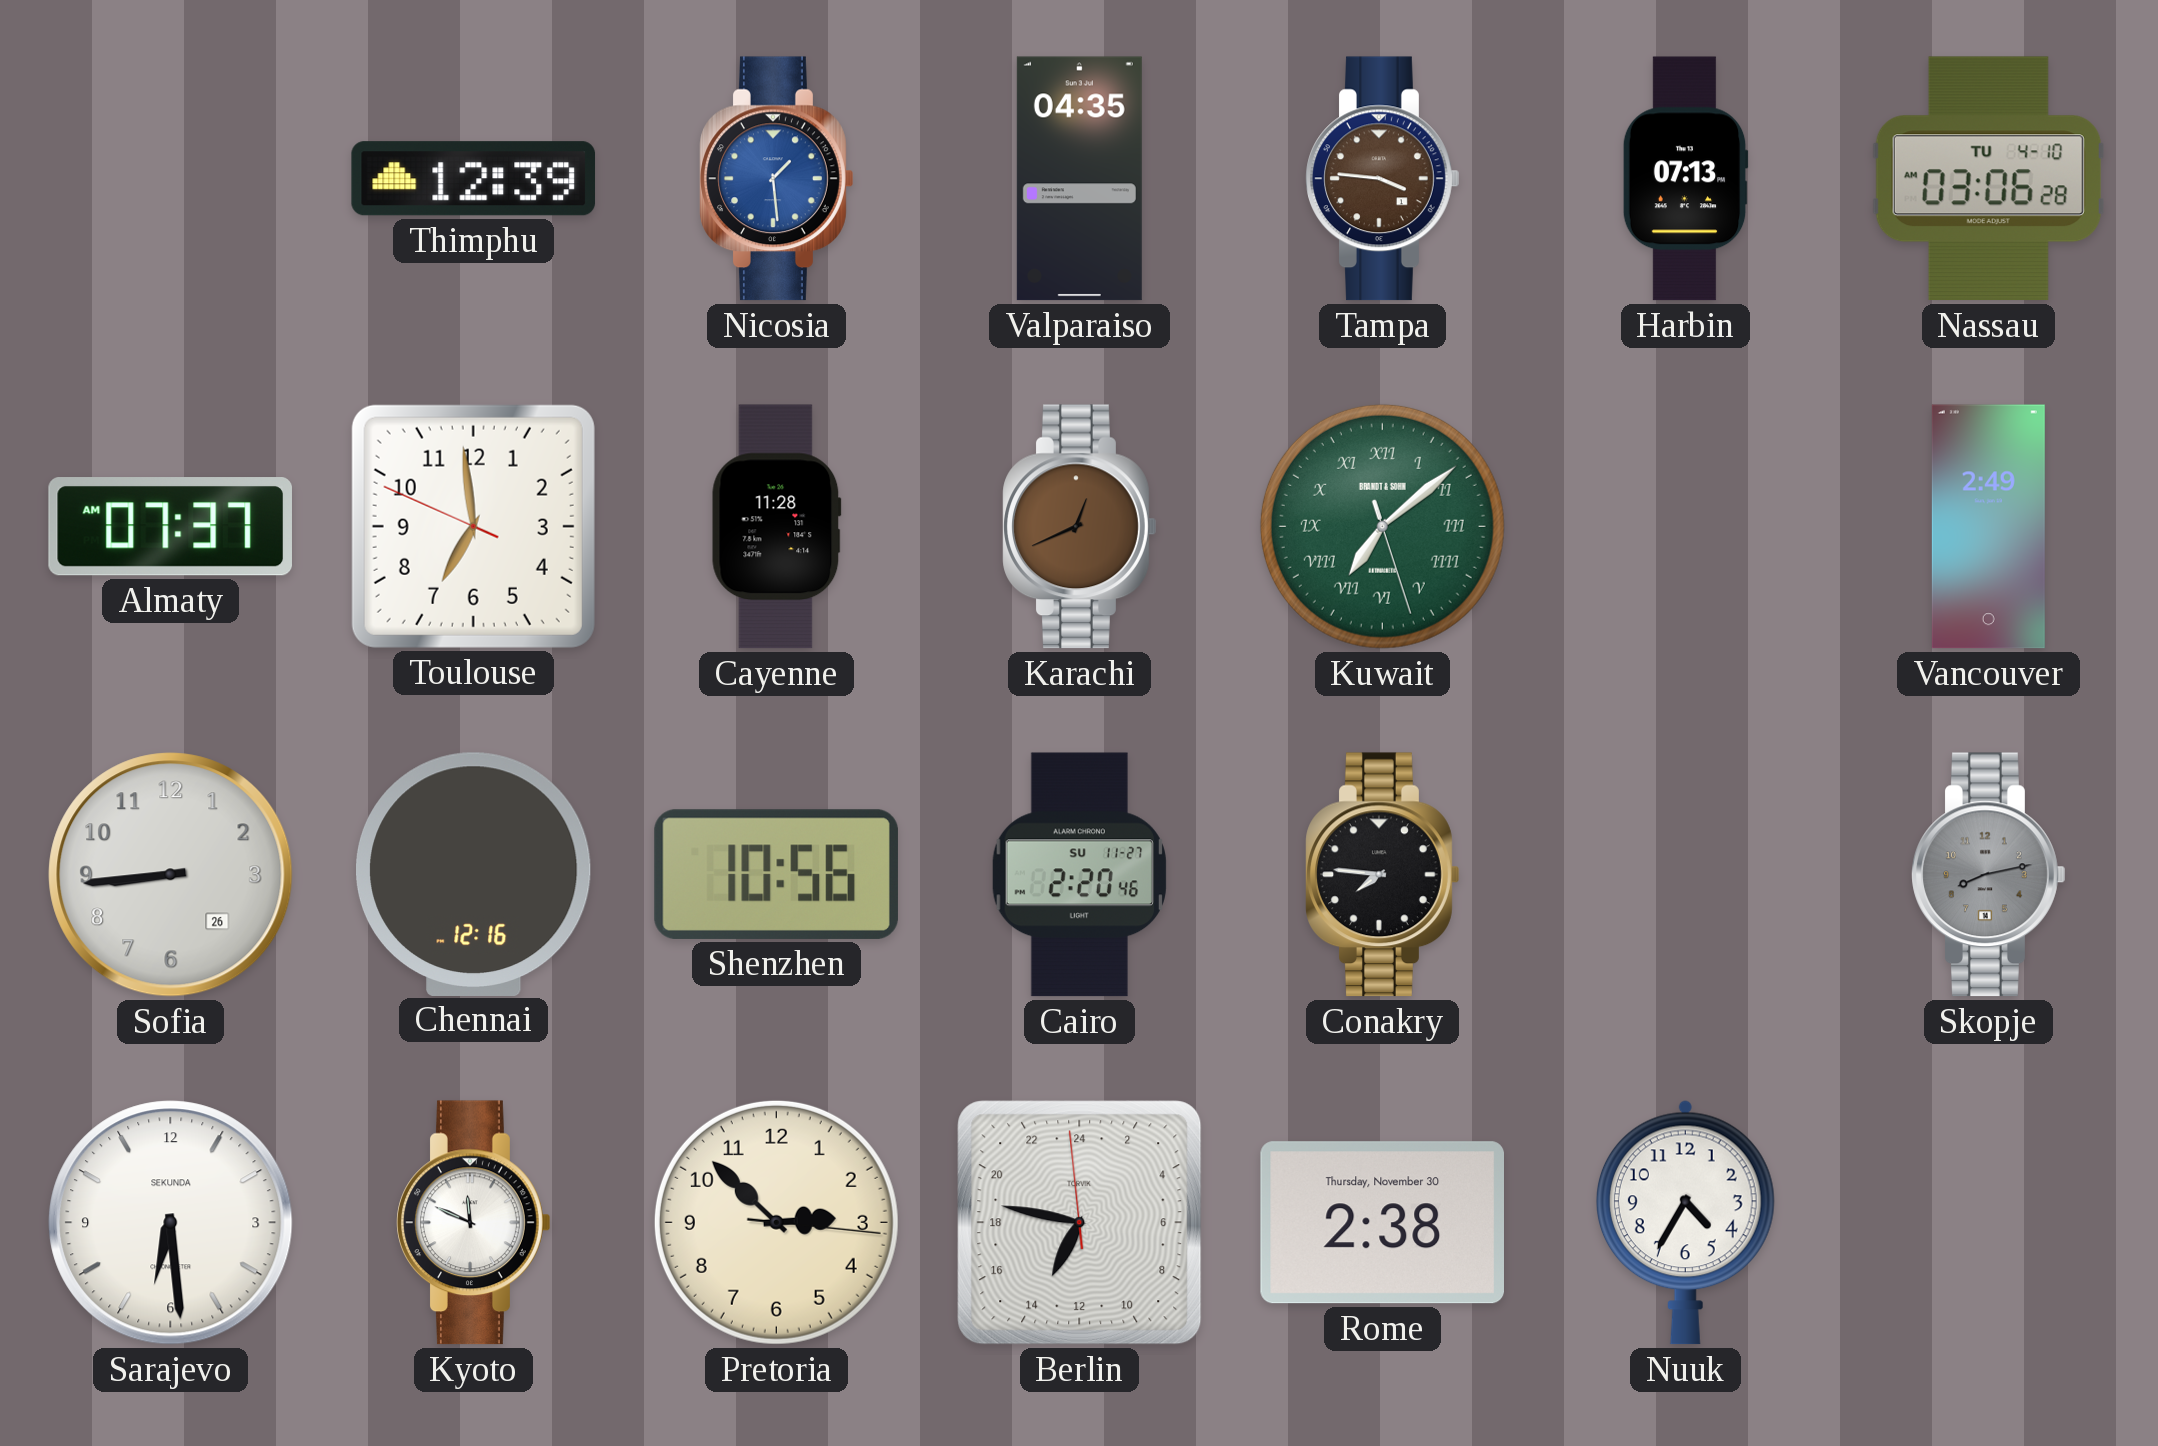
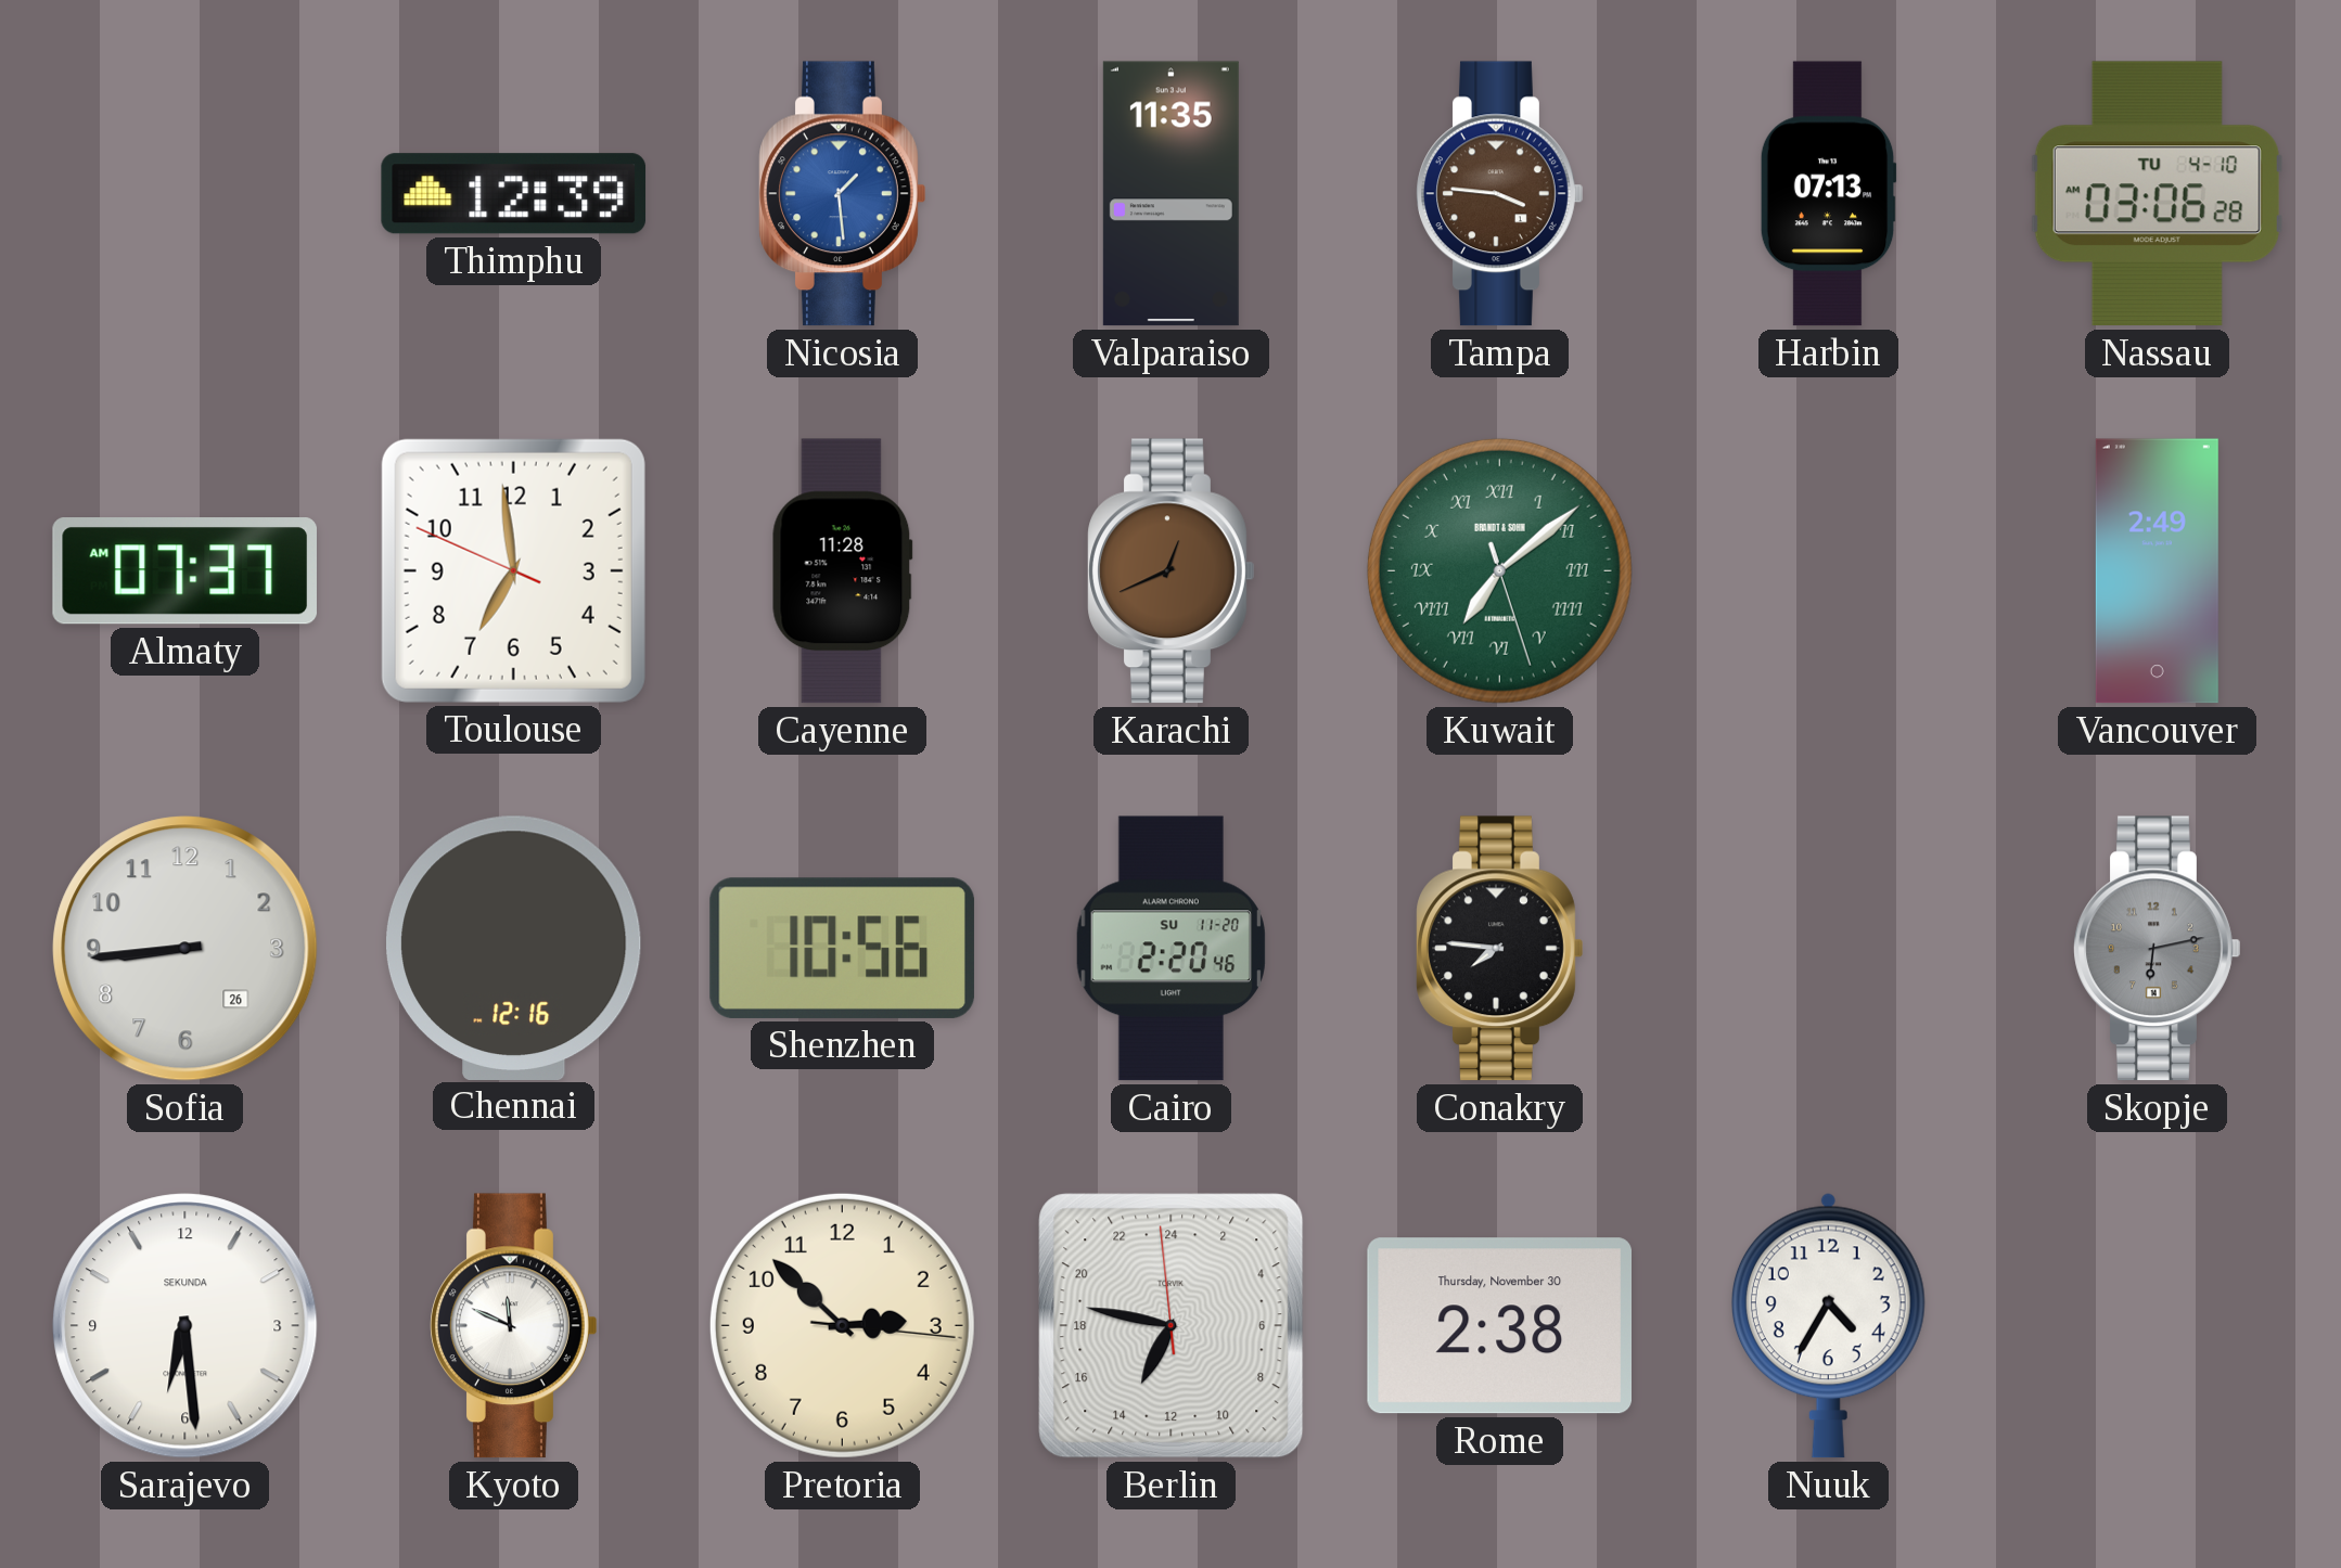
Valparaiso: 04:35 -> 11:35
Cairo date: SU 11-27 -> SU 11-20
Skopje: 8:13 -> 6:13
